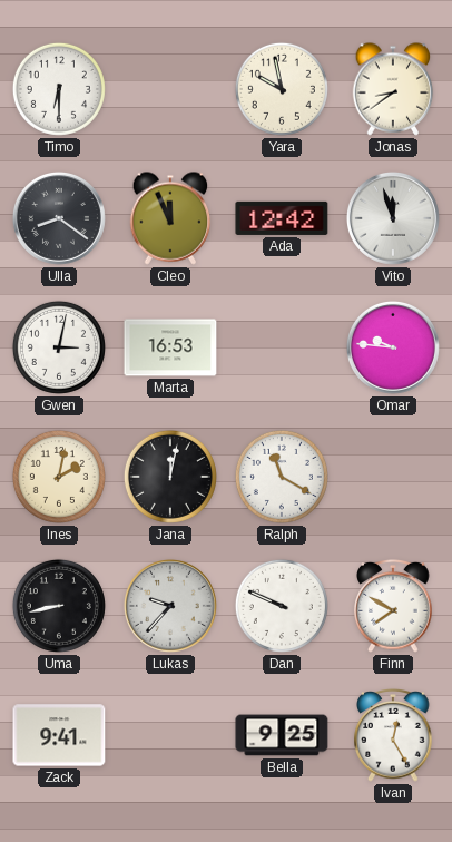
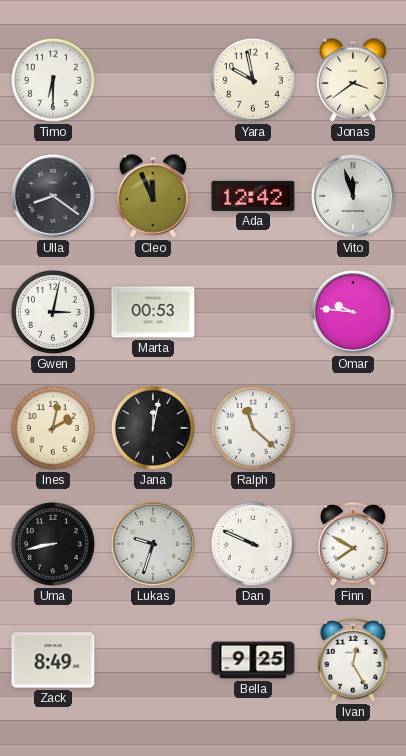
Jonas: 8:39 -> 3:39
Marta: 16:53 -> 00:53
Ralph: 11:20 -> 11:22
Lukas: 9:37 -> 9:33
Zack: 9:41 -> 8:49
